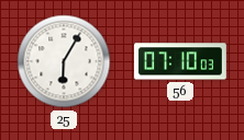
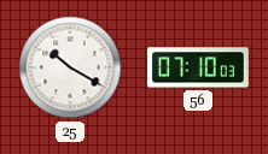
25: 6:05 -> 10:20
